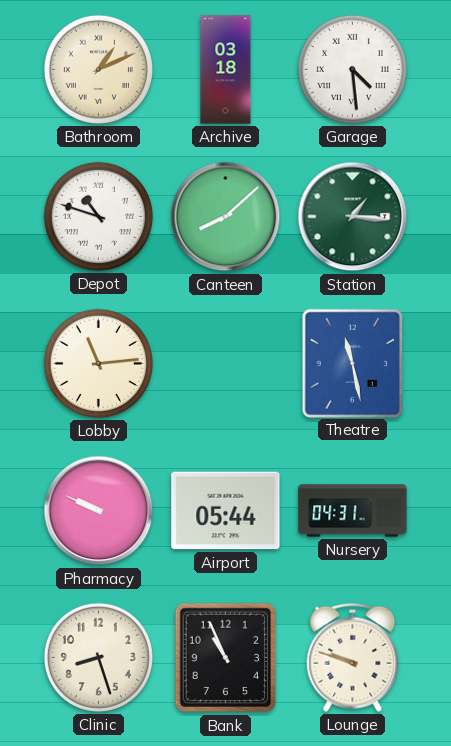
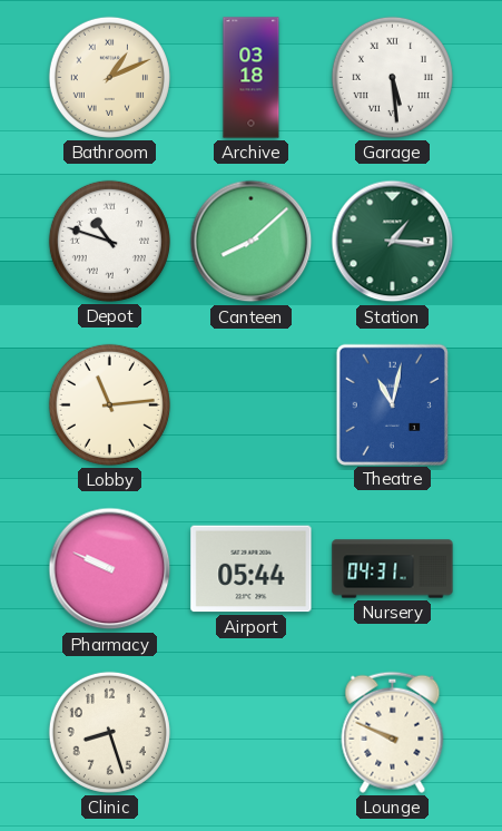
Garage: 4:29 -> 5:29
Theatre: 11:28 -> 11:02
Bank: 10:56 -> none
Lounge: 9:48 -> 9:49
